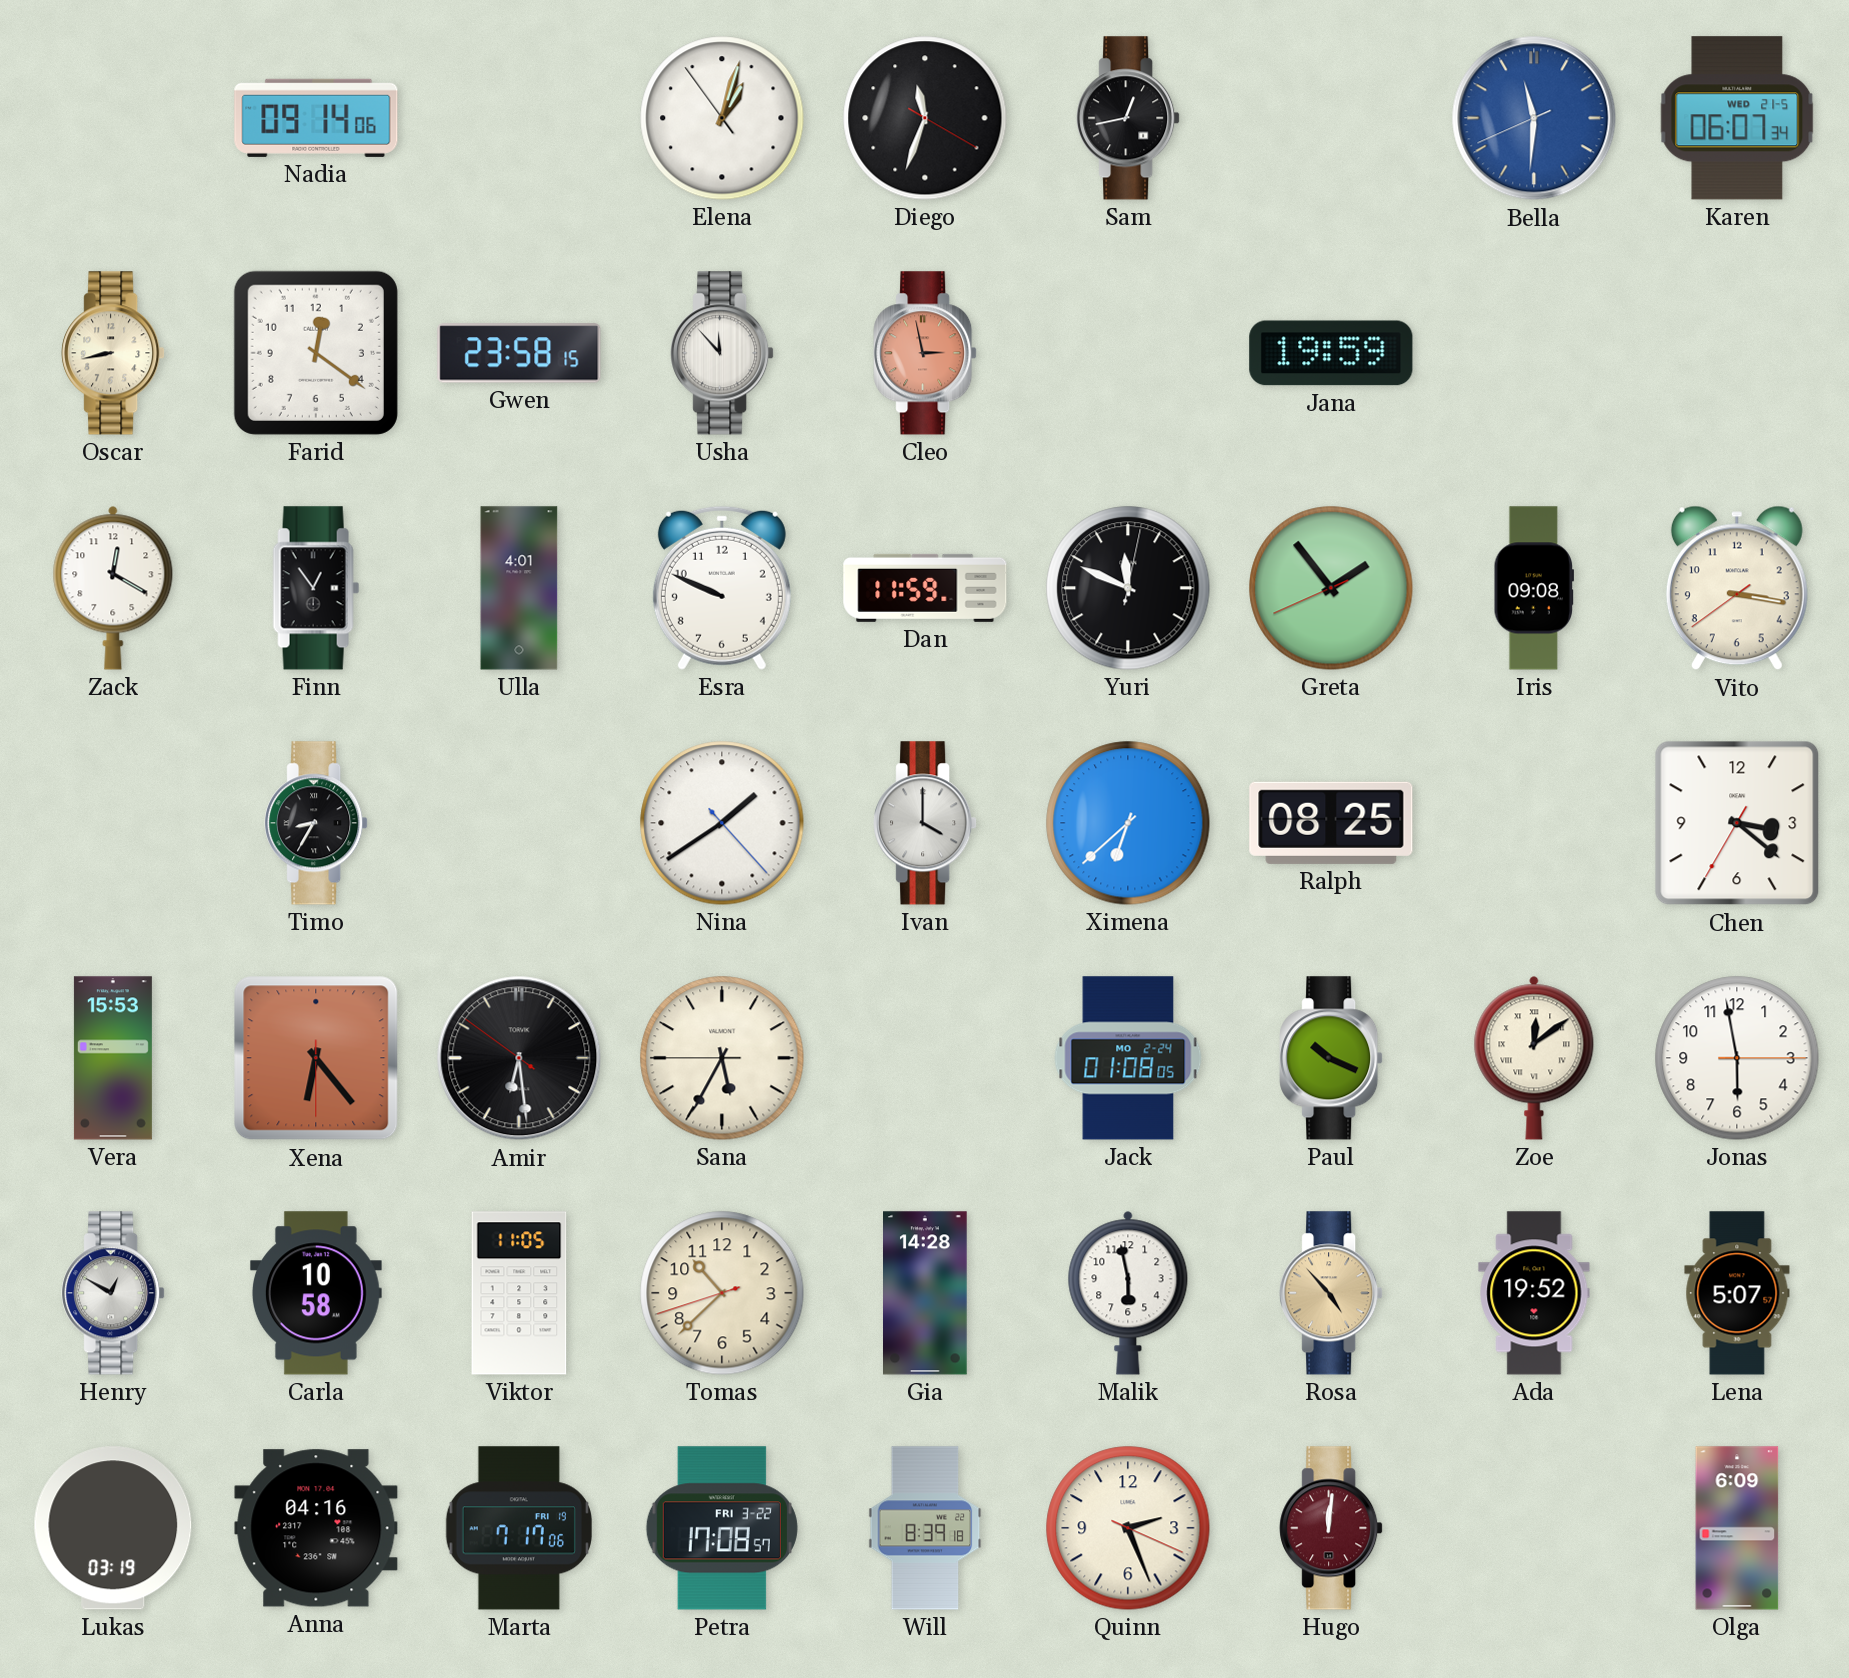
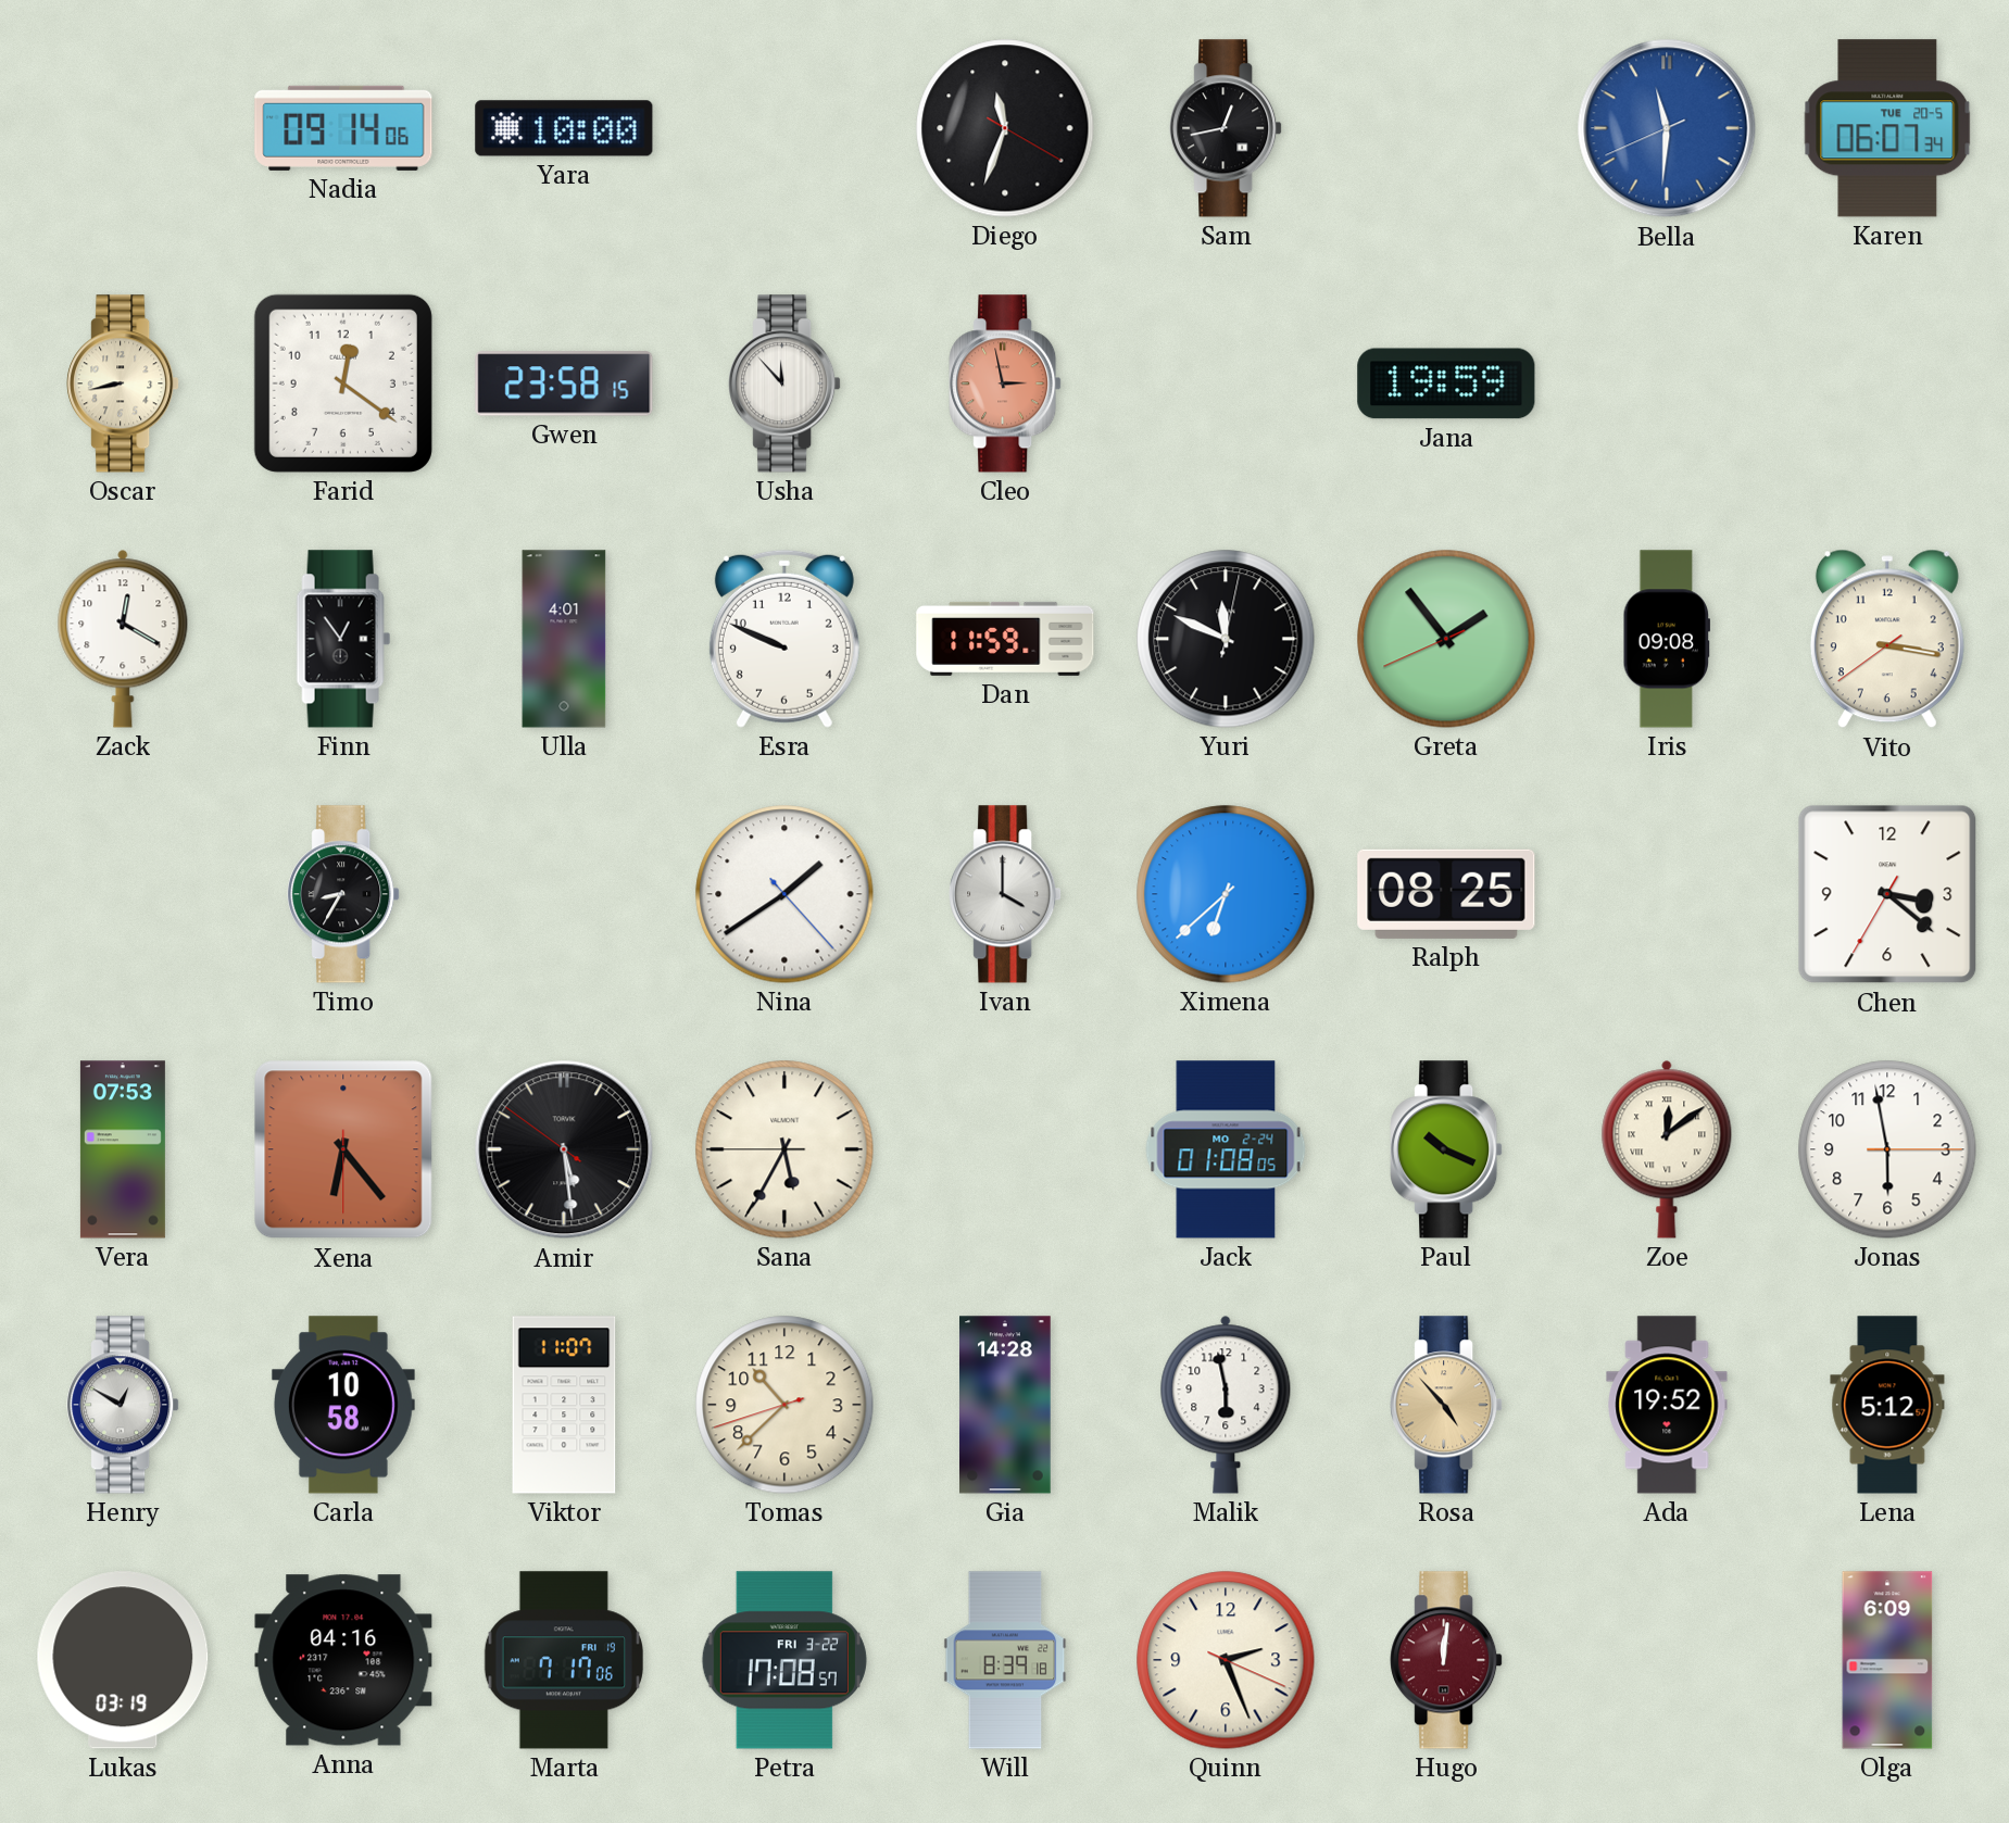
Yara: none -> 10:00
Elena: 1:02 -> none
Karen date: WED 21-5 -> TUE 20-5
Vera: 15:53 -> 07:53
Amir: 6:28 -> 5:28
Viktor: 11:05 -> 11:07
Lena: 5:07 -> 5:12
